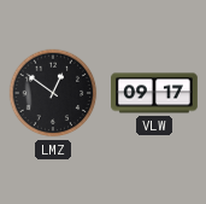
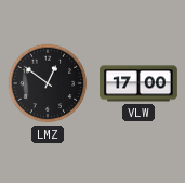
VLW: 09:17 -> 17:00
